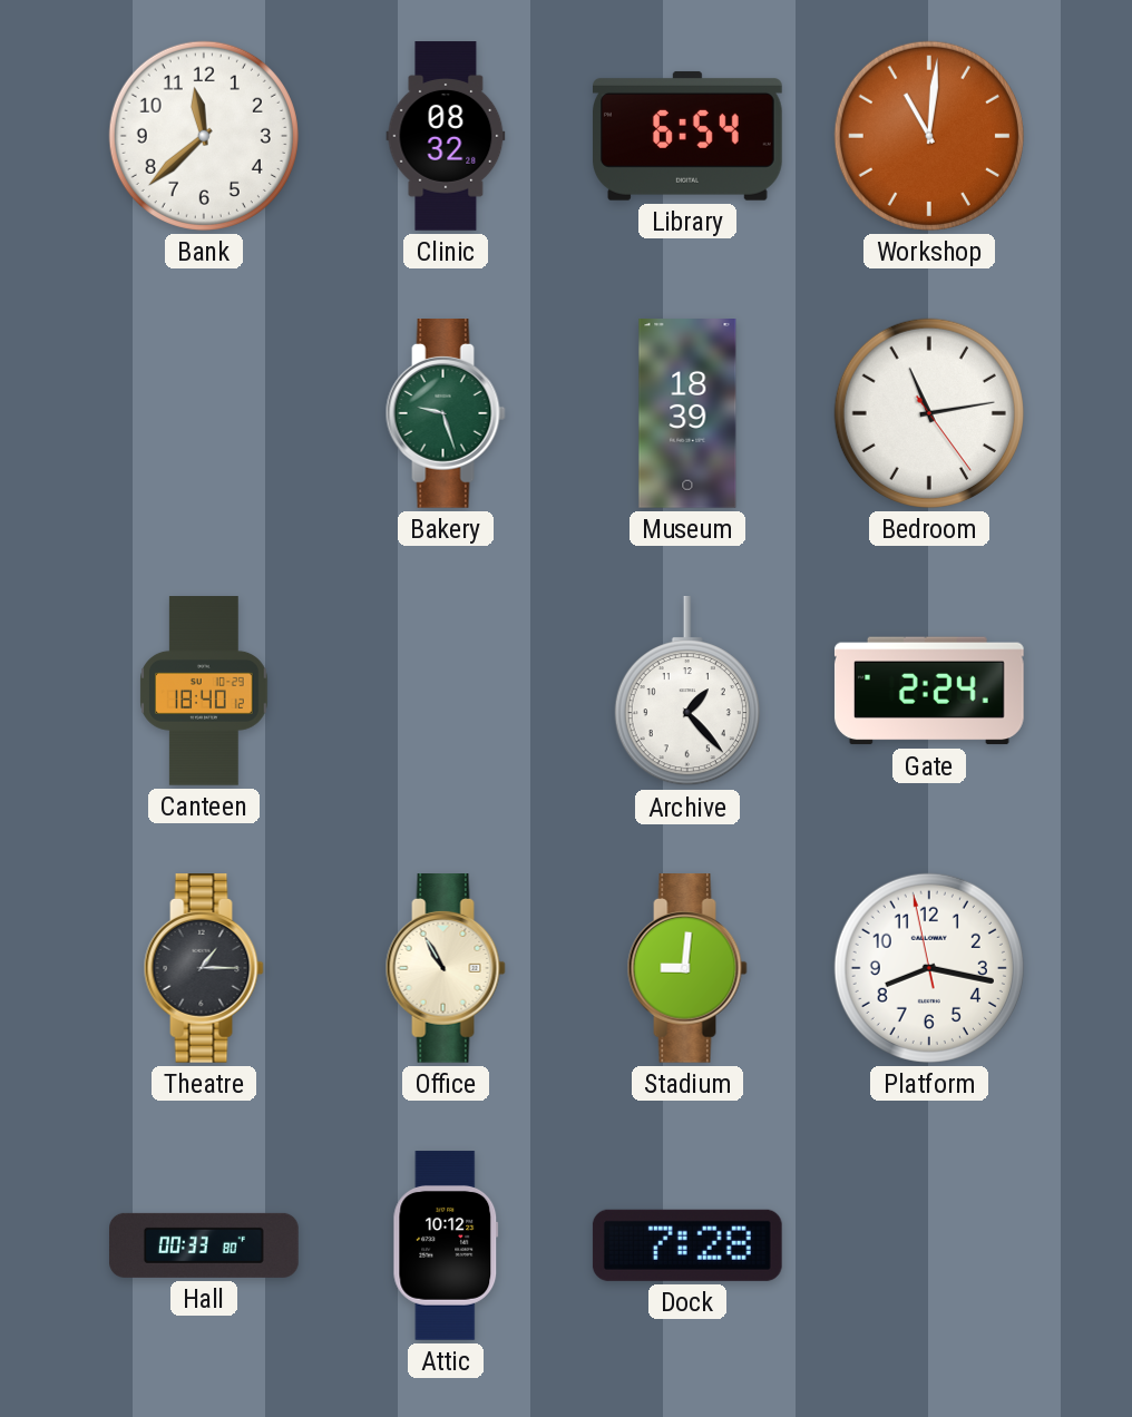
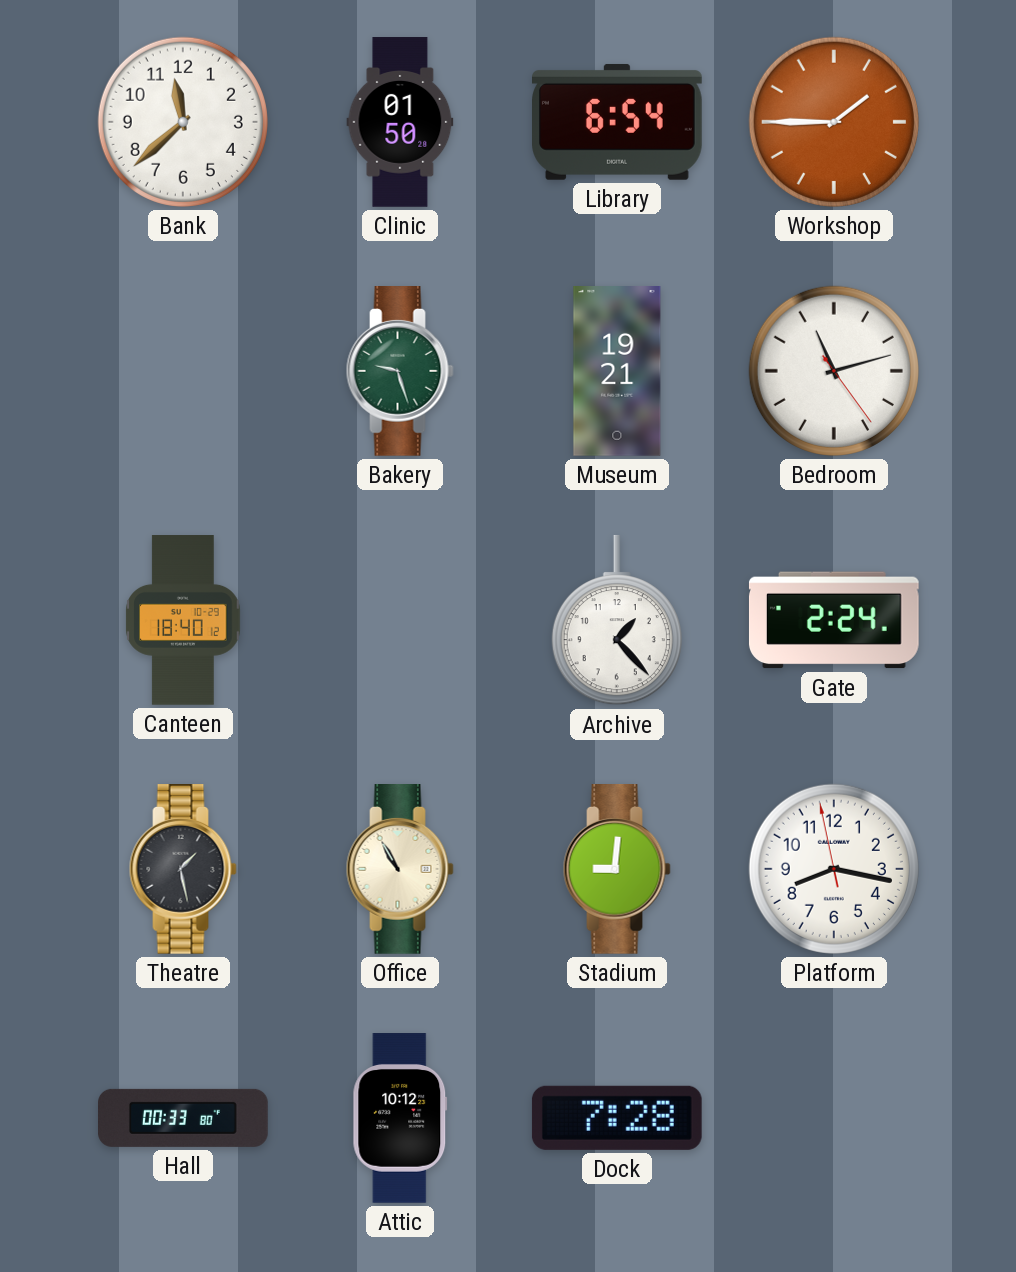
Clinic: 08:32 -> 01:50
Workshop: 11:01 -> 1:45
Museum: 18:39 -> 19:21
Bedroom: 11:13 -> 11:12
Theatre: 1:15 -> 1:28
